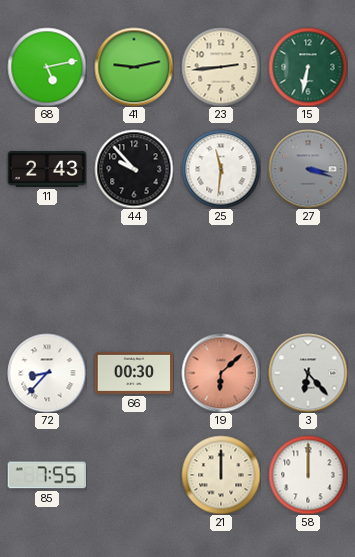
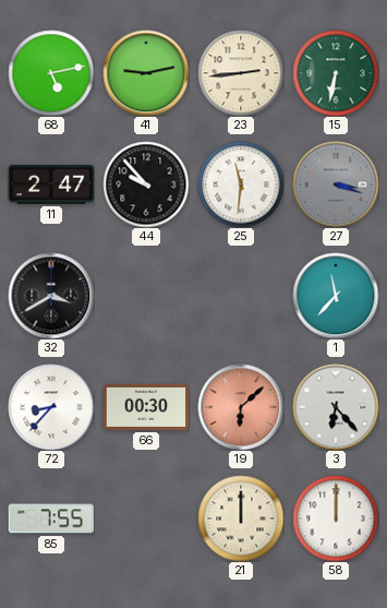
11: 2:43 -> 2:47
32: none -> 3:40
1: none -> 11:37
